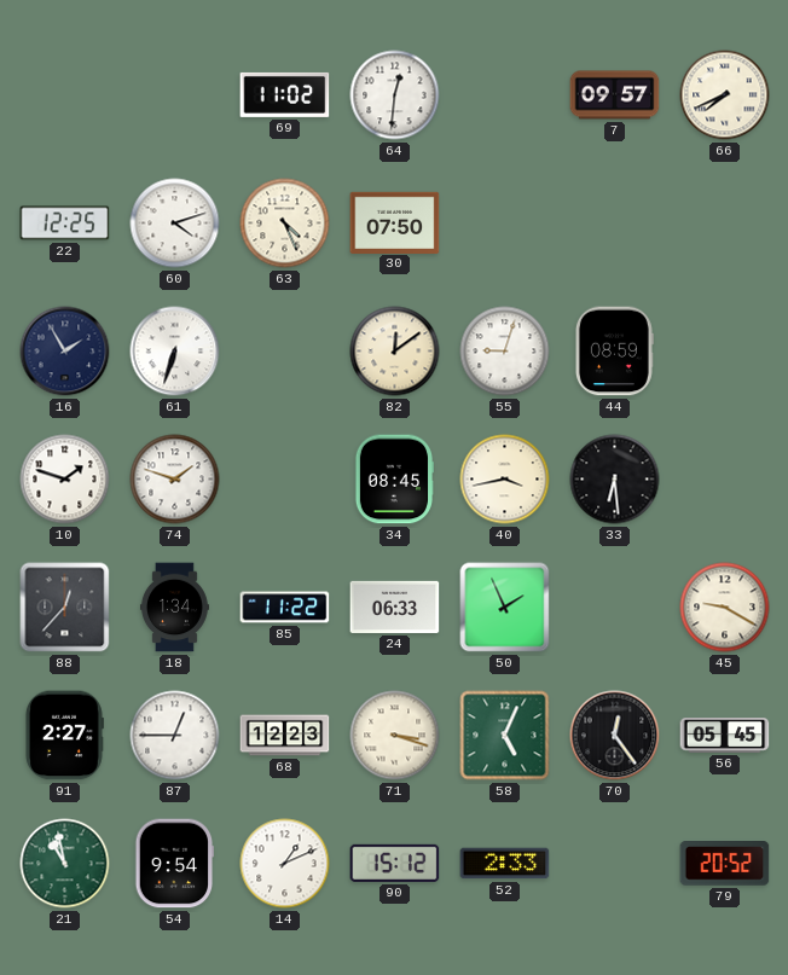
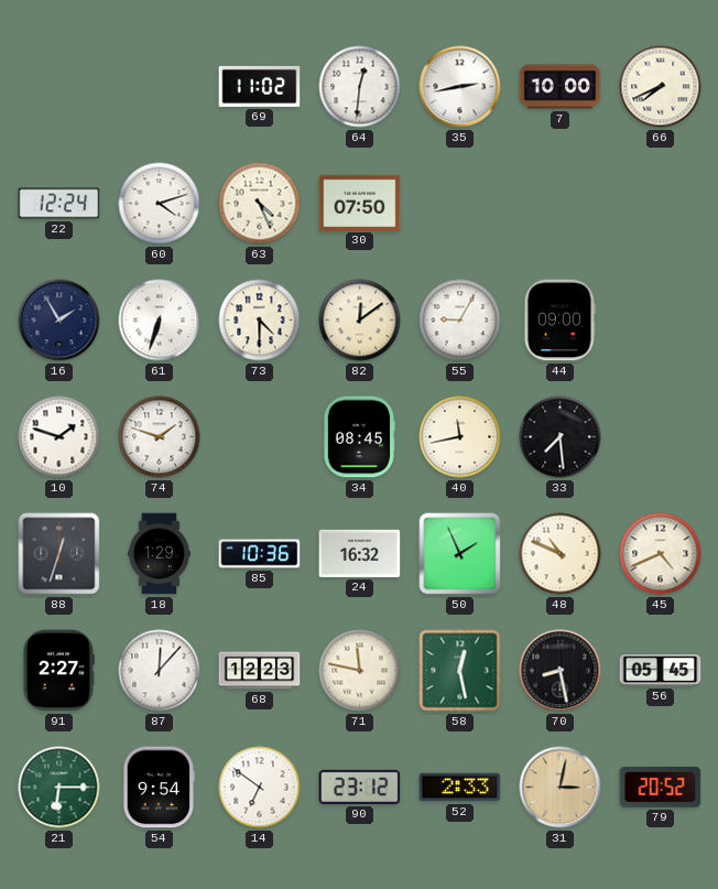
35: none -> 2:43
7: 09:57 -> 10:00
22: 12:25 -> 12:24
73: none -> 4:30
55: 9:03 -> 9:05
44: 08:59 -> 09:00
40: 3:43 -> 11:43
33: 6:29 -> 7:29
88: 12:37 -> 12:33
18: 1:34 -> 1:29
85: 11:22 -> 10:36
24: 06:33 -> 16:32
48: none -> 10:49
45: 9:20 -> 4:41
87: 12:45 -> 12:07
71: 3:18 -> 11:47
58: 5:04 -> 12:28
70: 12:24 -> 8:28
21: 10:58 -> 6:15
14: 1:11 -> 6:51
90: 15:12 -> 23:12
31: none -> 3:02
